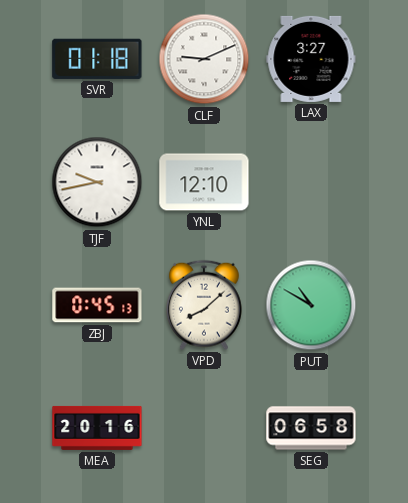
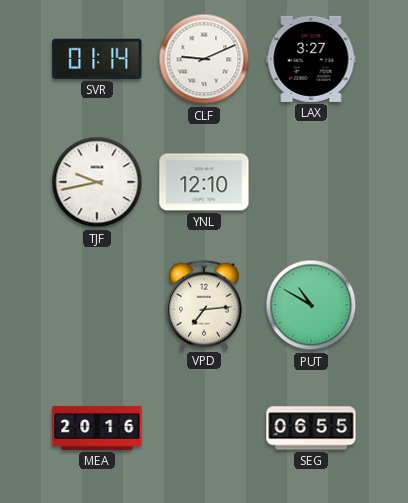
SVR: 01:18 -> 01:14
ZBJ: 0:45 -> none
VPD: 8:08 -> 7:14
SEG: 06:58 -> 06:55
